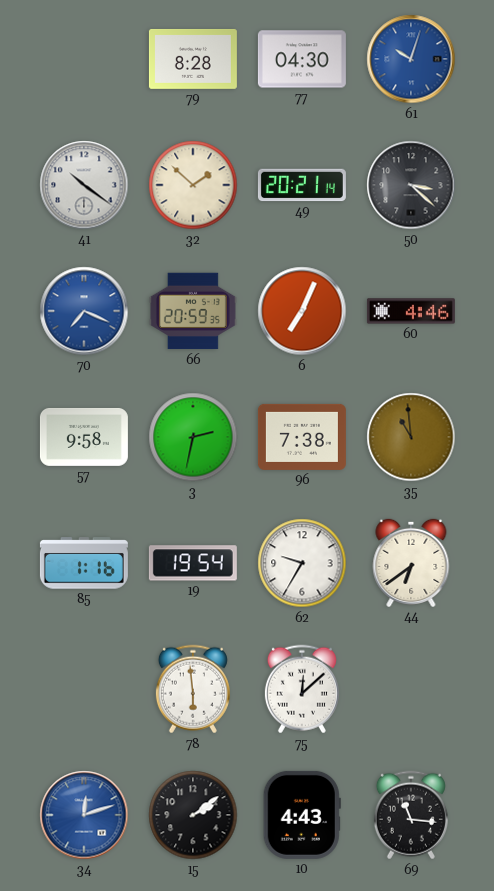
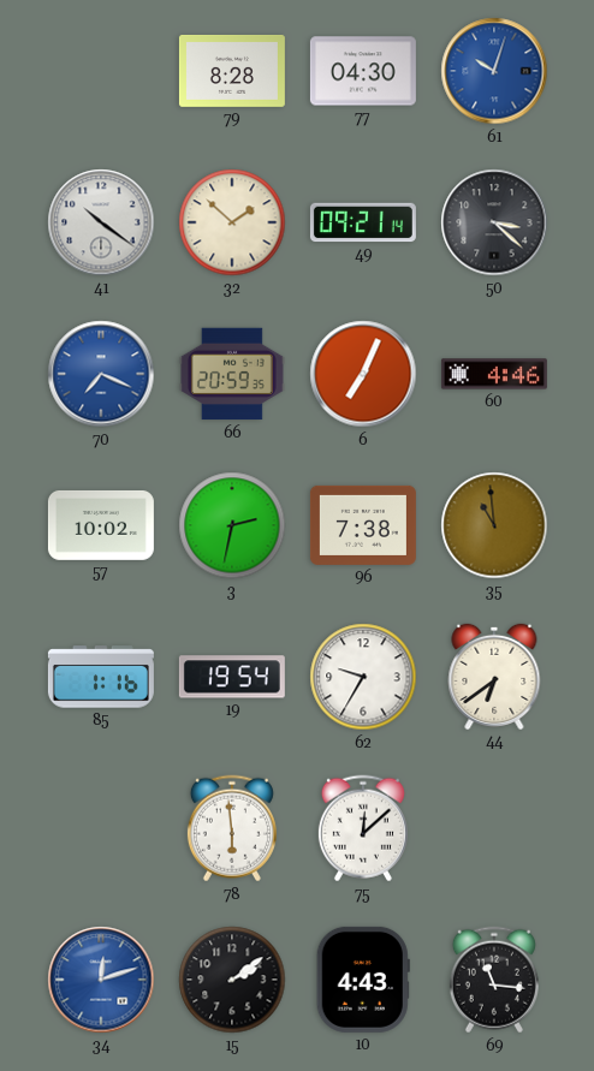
49: 20:21 -> 09:21
57: 9:58 -> 10:02
